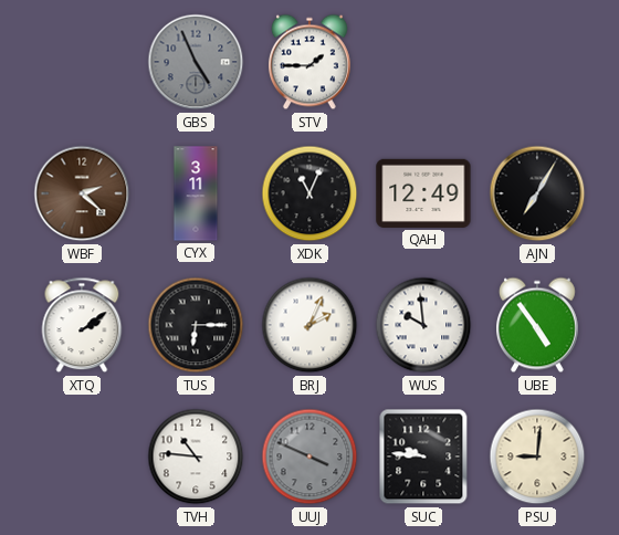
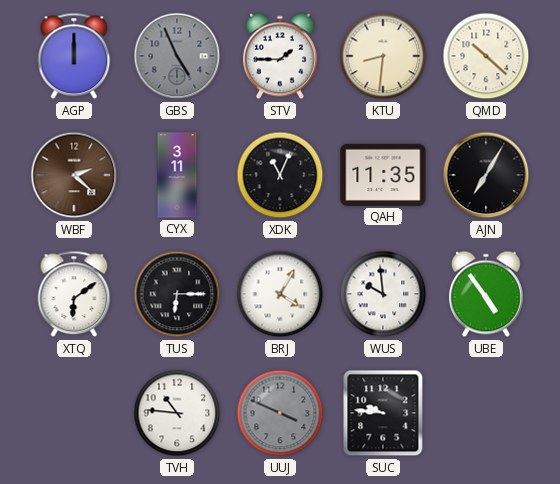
AGP: none -> 12:00
KTU: none -> 8:31
QMD: none -> 10:22
QAH: 12:49 -> 11:35
XTQ: 2:09 -> 6:09
BRJ: 2:04 -> 4:05
PSU: 9:01 -> none
